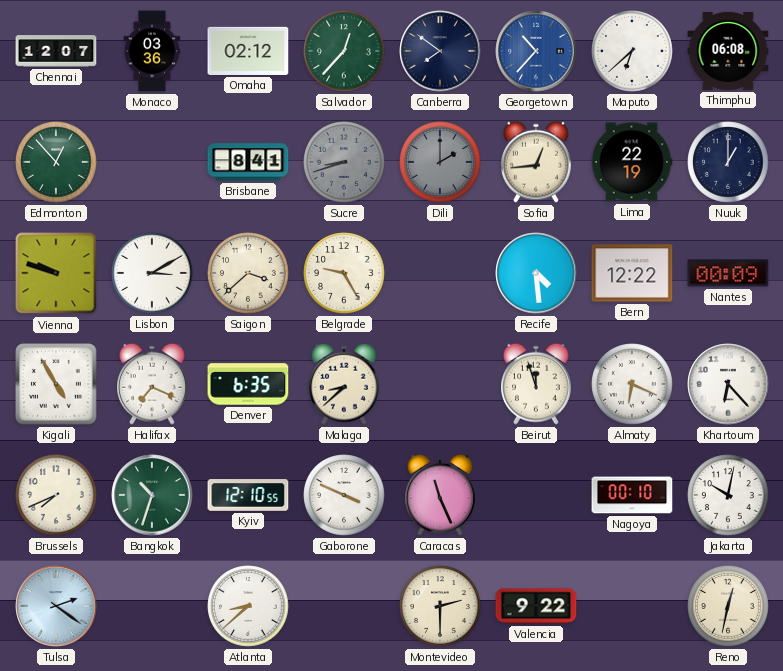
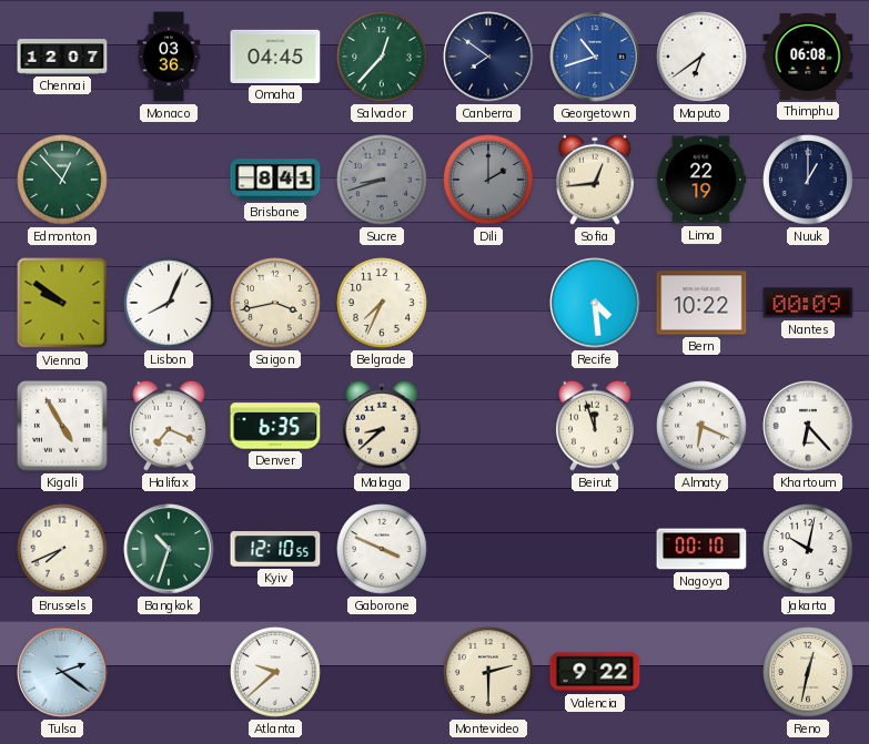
Omaha: 02:12 -> 04:45
Georgetown: 10:37 -> 10:42
Maputo: 6:38 -> 6:39
Vienna: 9:48 -> 9:51
Lisbon: 3:10 -> 8:04
Saigon: 3:38 -> 3:43
Belgrade: 9:25 -> 7:34
Bern: 12:22 -> 10:22
Caracas: 11:26 -> none
Atlanta: 8:38 -> 9:38
